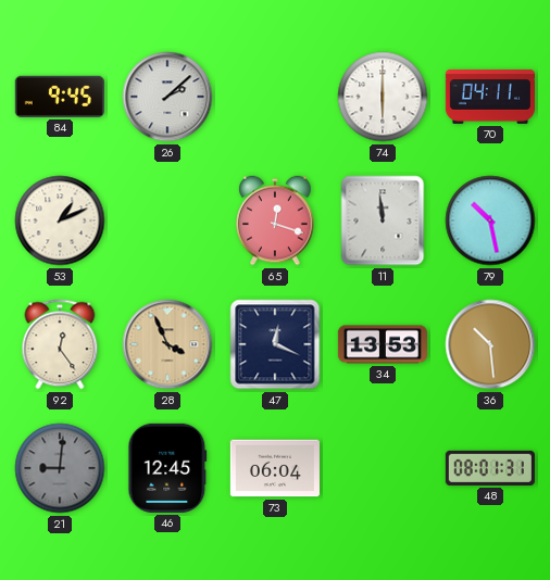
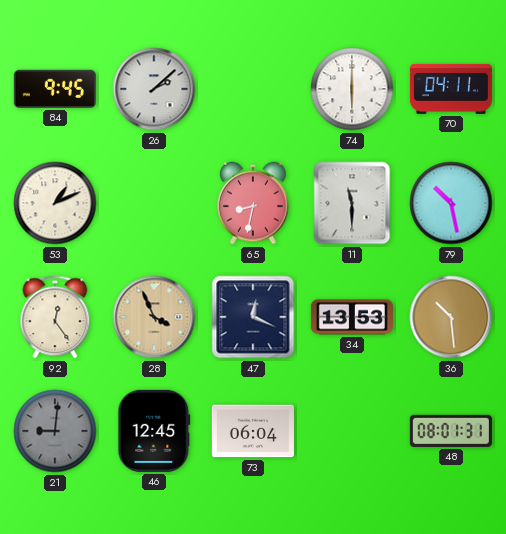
65: 12:18 -> 8:32
11: 11:59 -> 11:30
